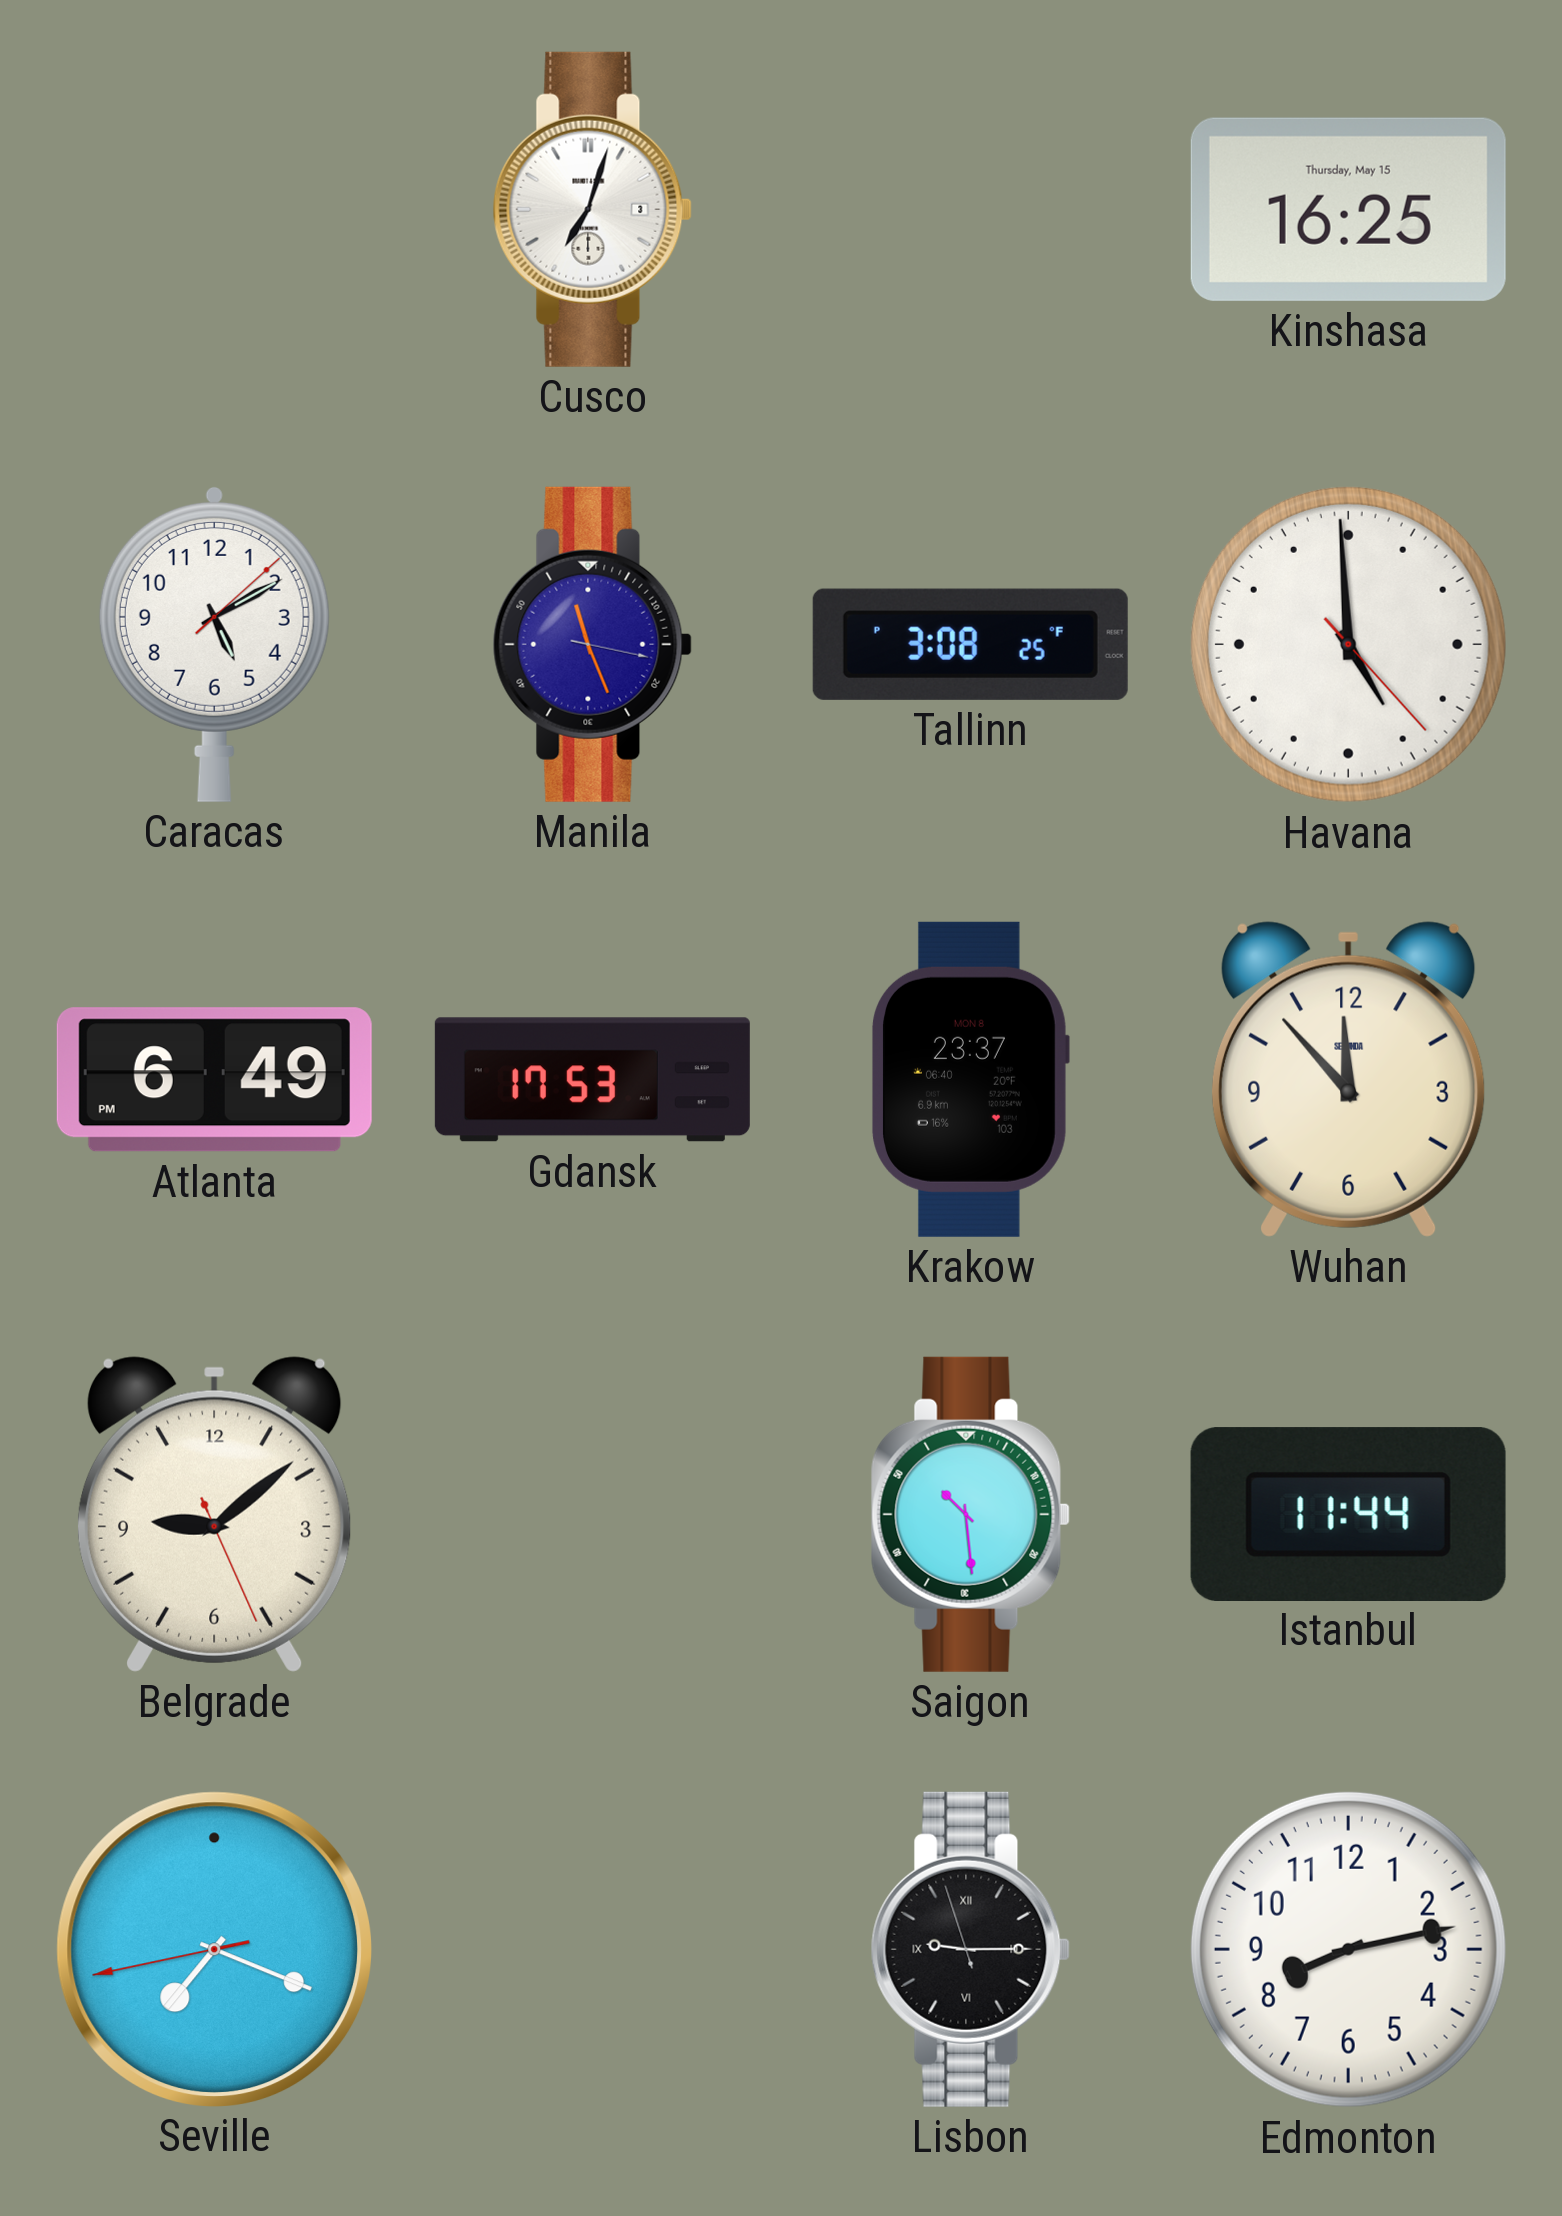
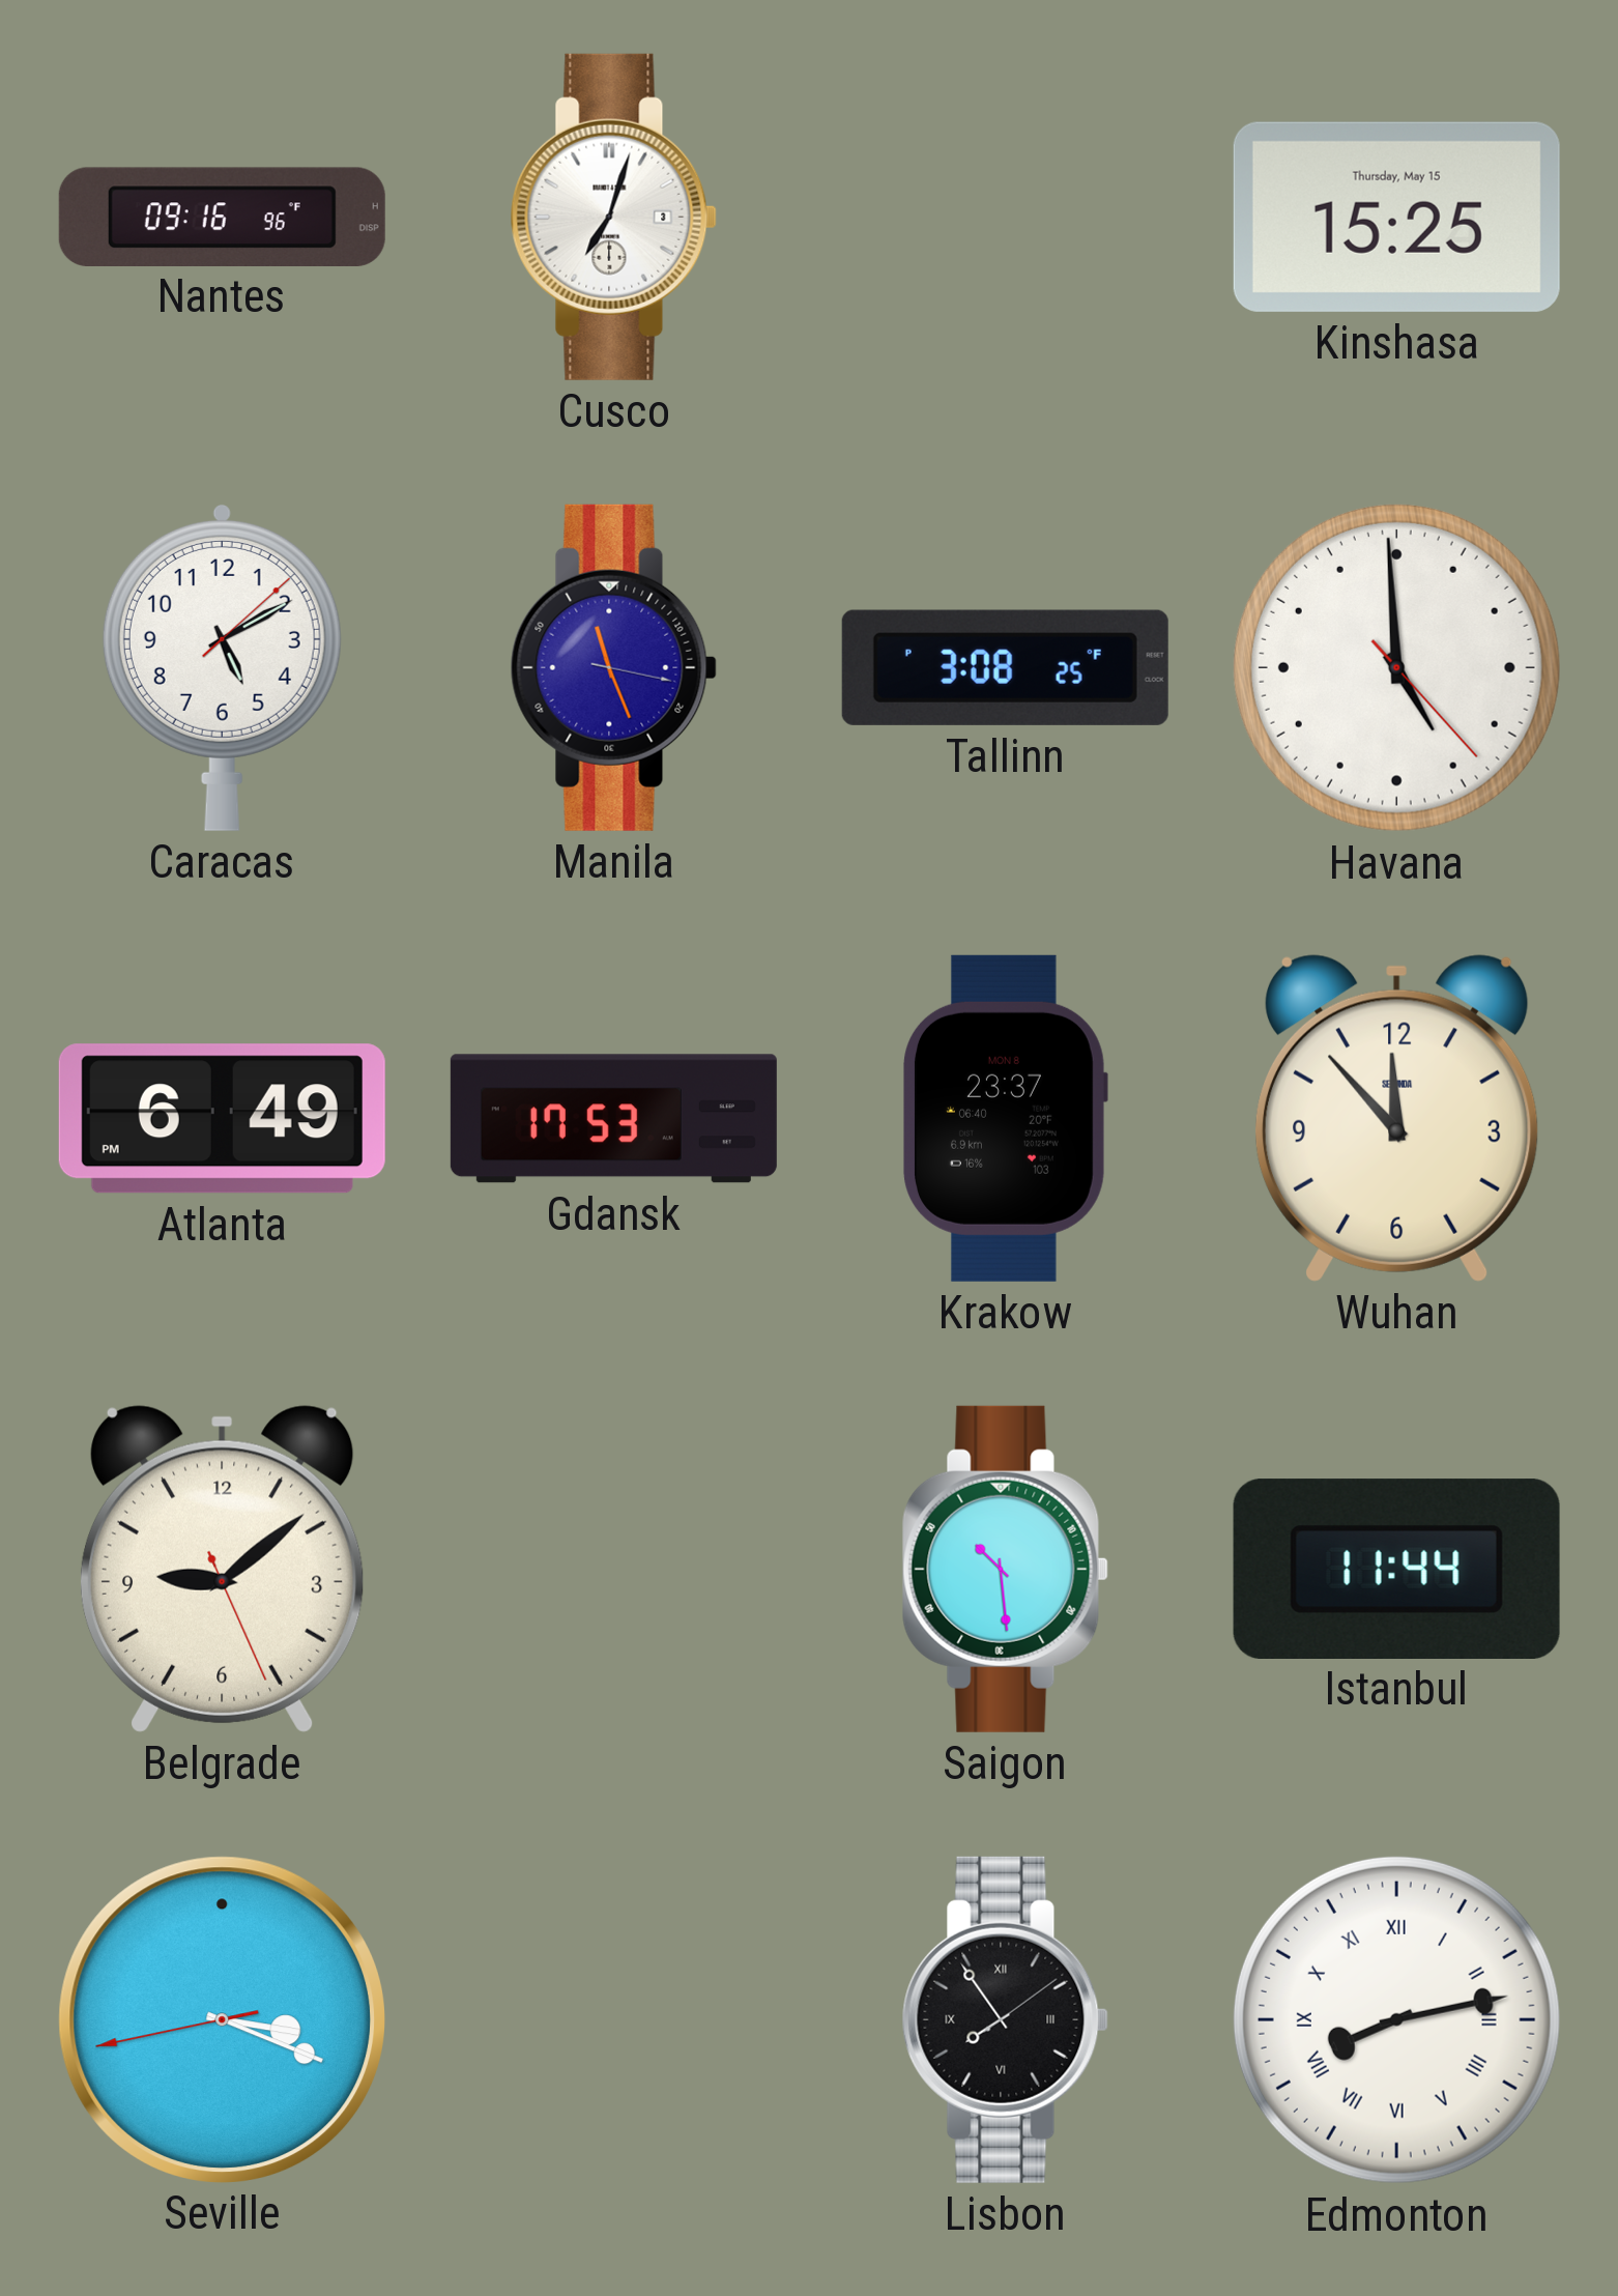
Nantes: none -> 09:16
Kinshasa: 16:25 -> 15:25
Seville: 7:18 -> 3:18
Lisbon: 9:14 -> 7:54
Edmonton numerals: Arabic -> Roman
